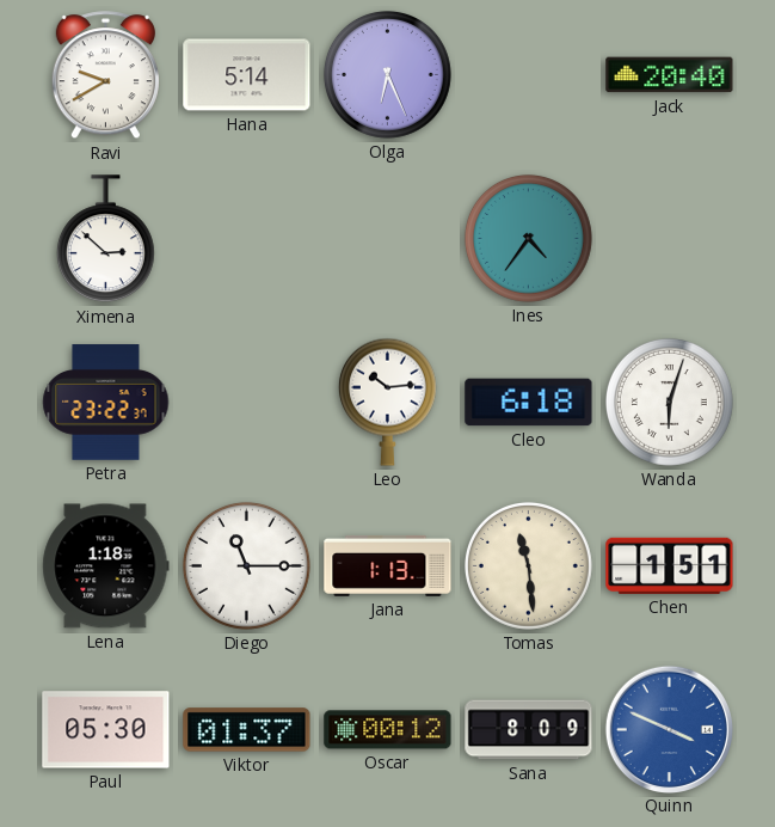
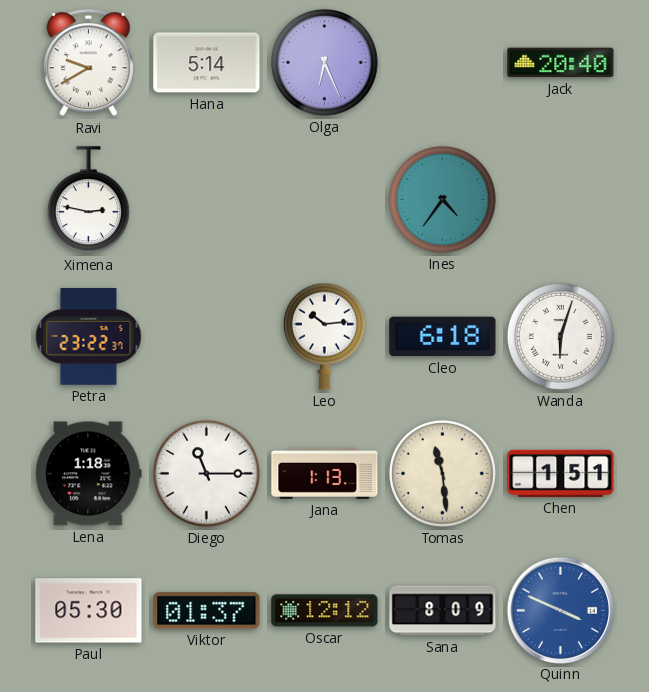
Ximena: 2:52 -> 2:47
Oscar: 00:12 -> 12:12
